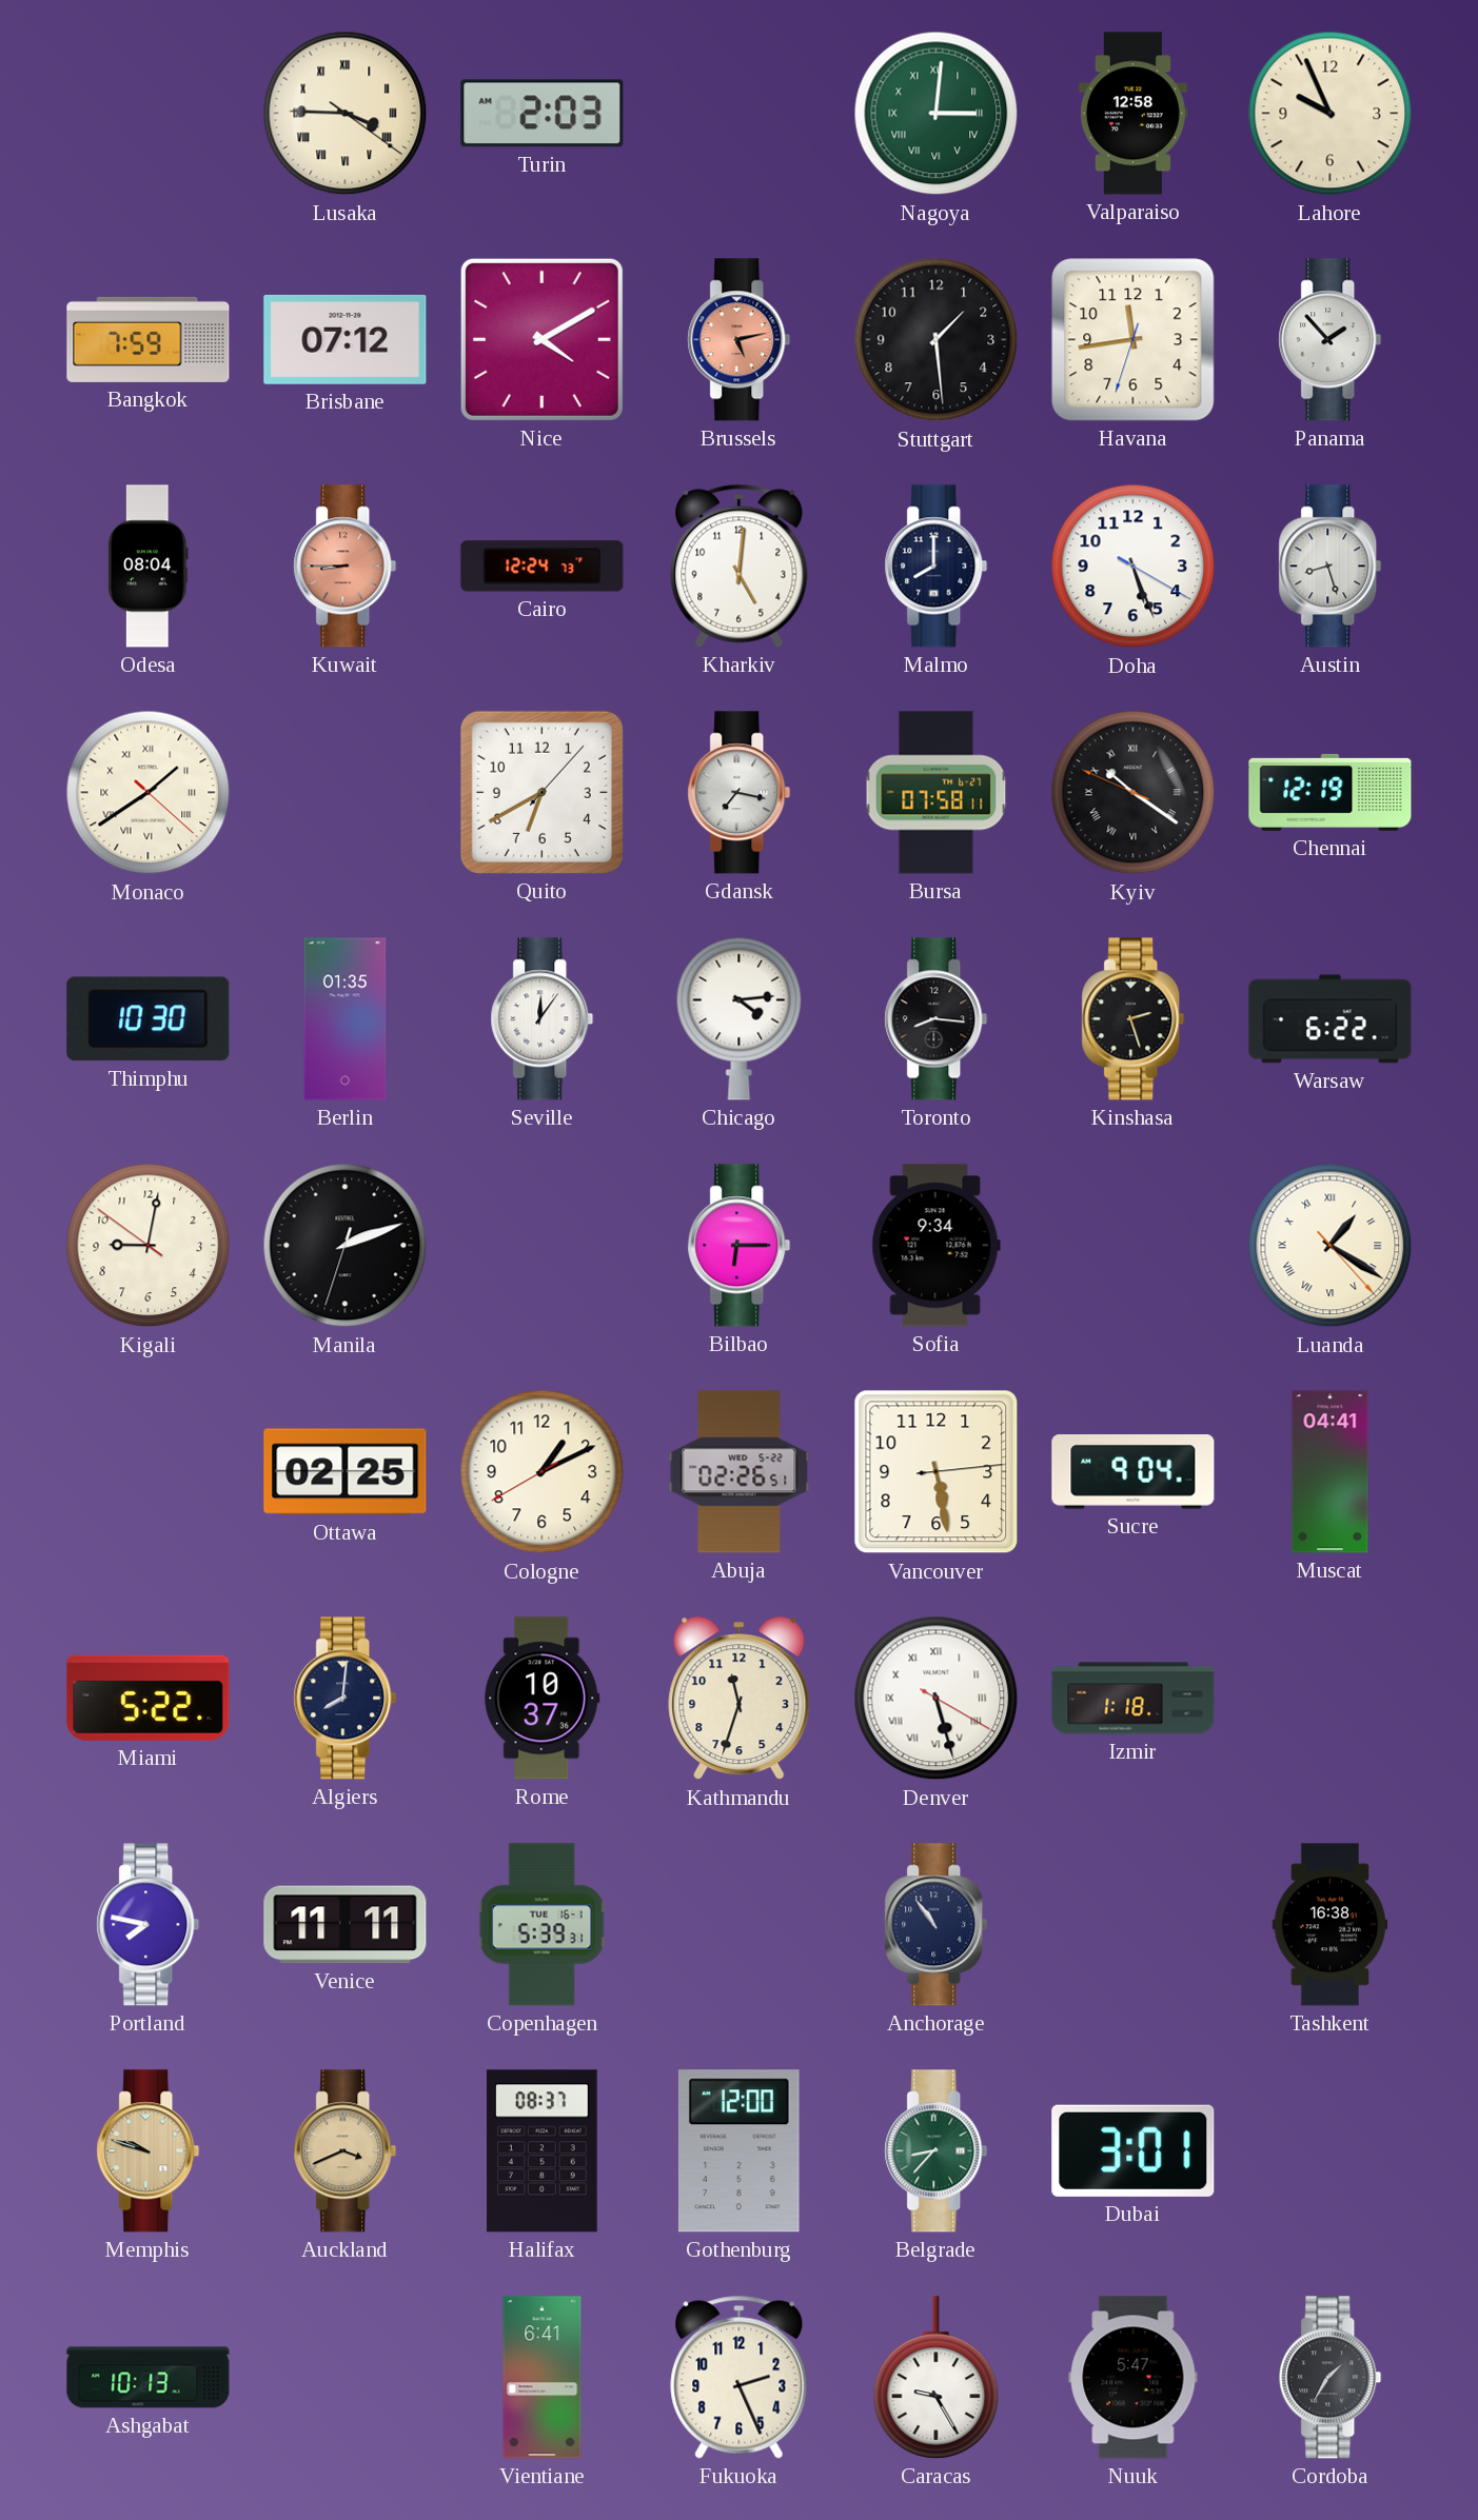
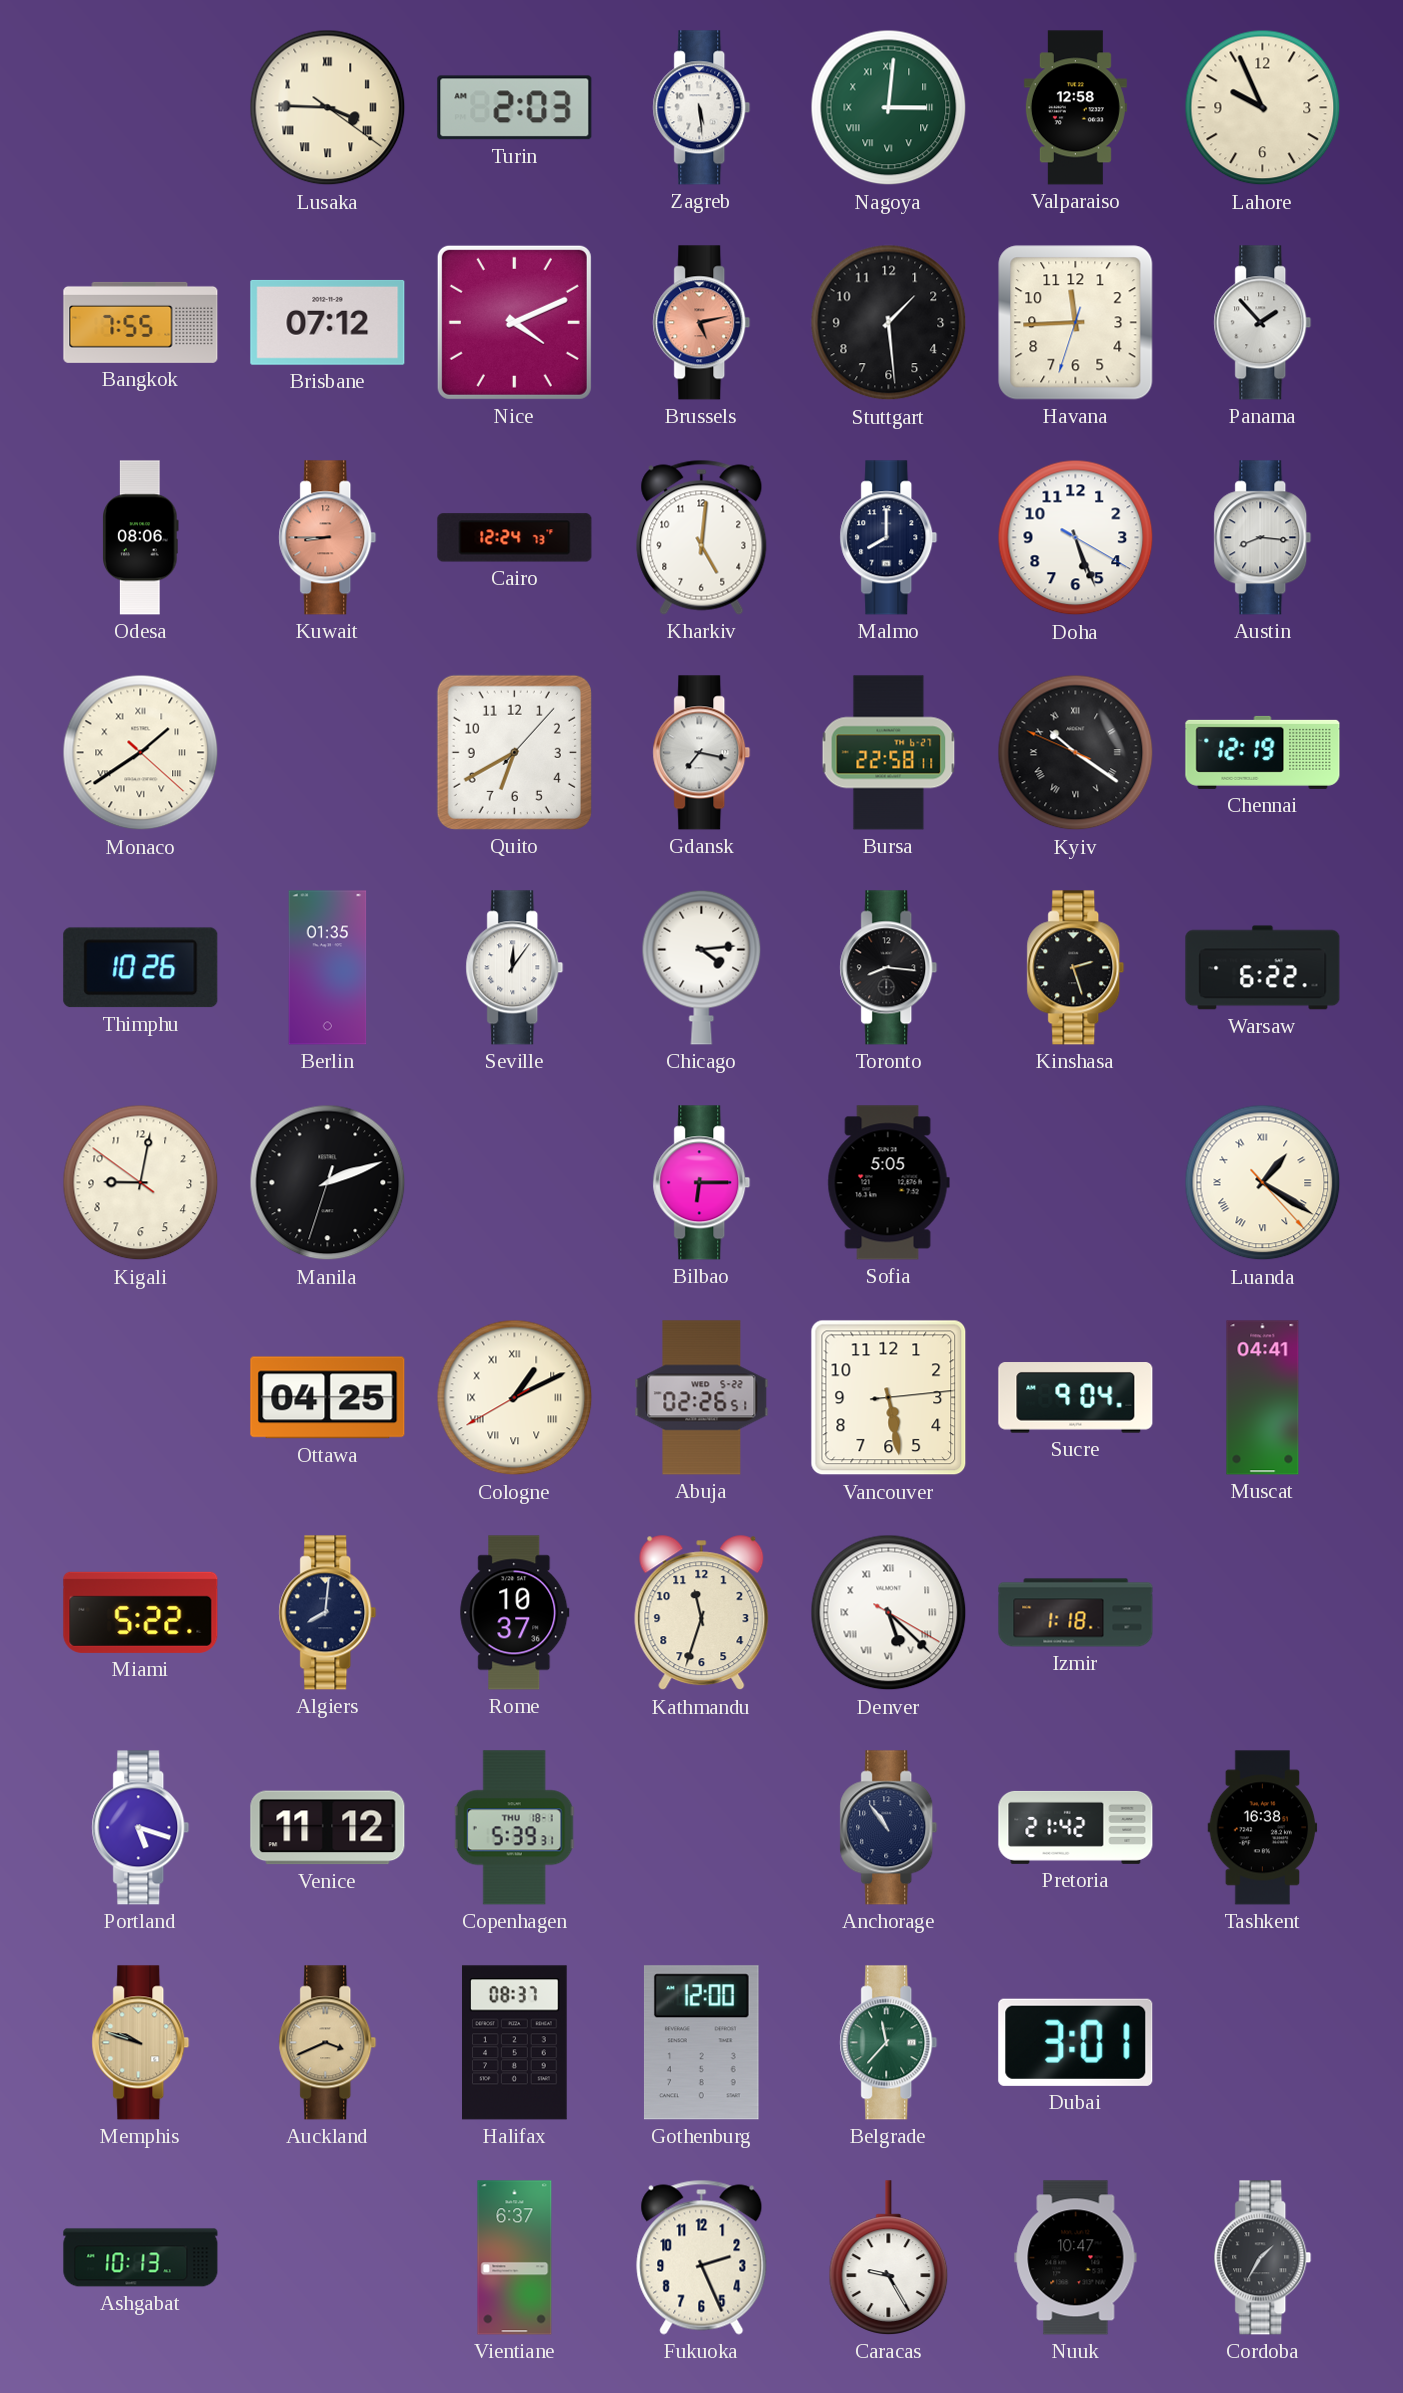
Zagreb: none -> 5:29
Bangkok: 7:59 -> 7:55
Nice: 4:10 -> 4:11
Havana: 11:43 -> 11:44
Odesa: 08:04 -> 08:06
Austin: 8:27 -> 8:16
Bursa: 07:58 -> 22:58
Thimphu: 10:30 -> 10:26
Sofia: 9:34 -> 5:05
Ottawa: 02:25 -> 04:25
Cologne numerals: Arabic -> Roman
Denver: 5:27 -> 5:22
Portland: 7:47 -> 5:18
Venice: 11:11 -> 11:12
Copenhagen date: TUE 16-1 -> THU 18-1
Pretoria: none -> 21:42
Belgrade: 8:37 -> 11:37
Vientiane: 6:41 -> 6:37
Nuuk: 5:47 -> 10:47
